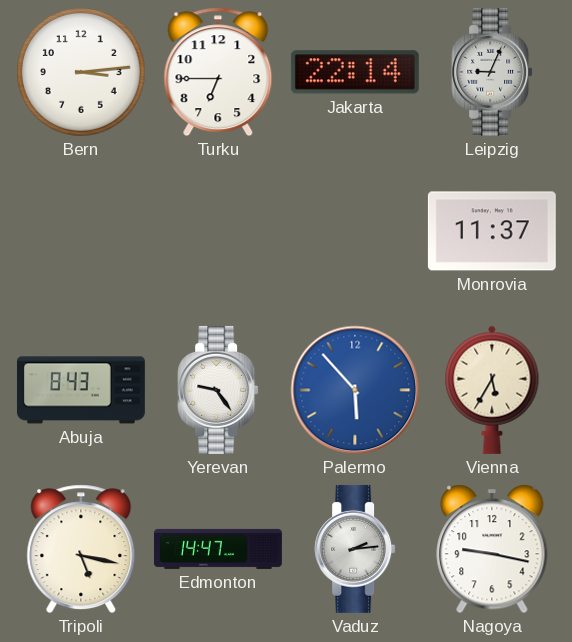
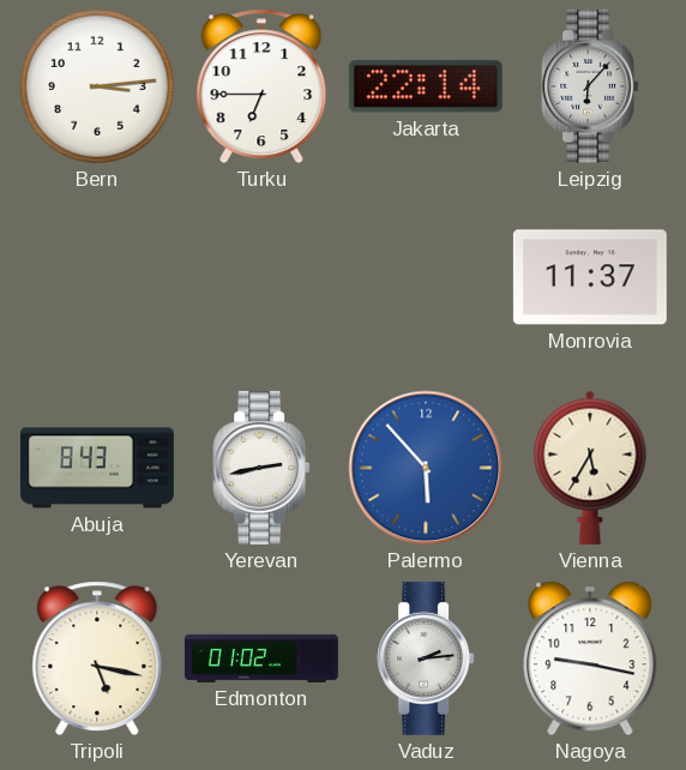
Leipzig: 9:04 -> 6:07
Yerevan: 9:24 -> 2:43
Edmonton: 14:47 -> 01:02
